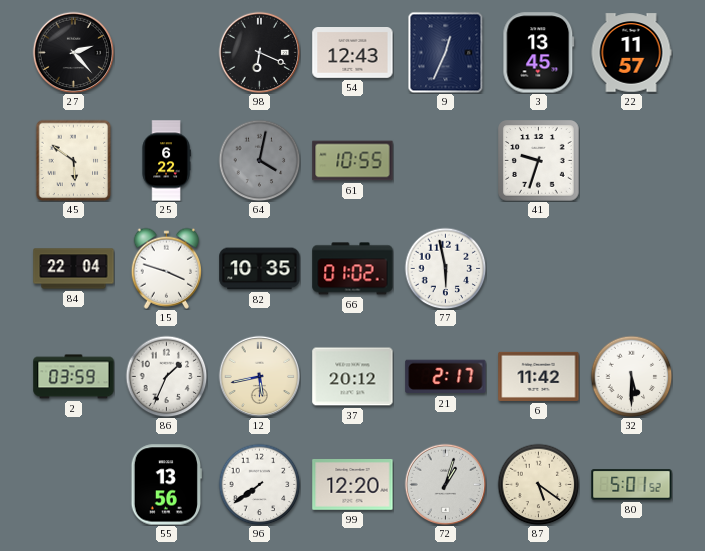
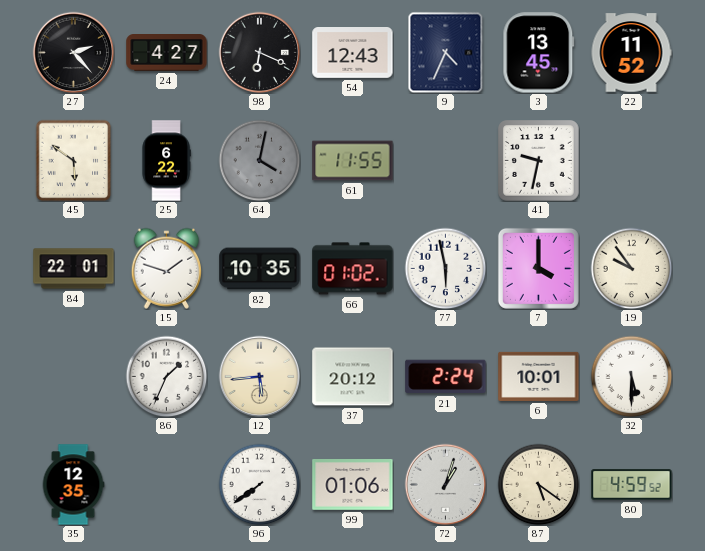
24: none -> 4:27
9: 12:34 -> 4:34
22: 11:57 -> 11:52
61: 10:55 -> 11:55
41: 9:33 -> 9:32
84: 22:04 -> 22:01
15: 3:48 -> 1:48
7: none -> 4:00
19: none -> 9:54
2: 03:59 -> none
12: 5:43 -> 5:44
21: 2:17 -> 2:24
6: 11:42 -> 10:01
35: none -> 12:35
55: 13:56 -> none
99: 12:20 -> 01:06
80: 5:01 -> 4:59
